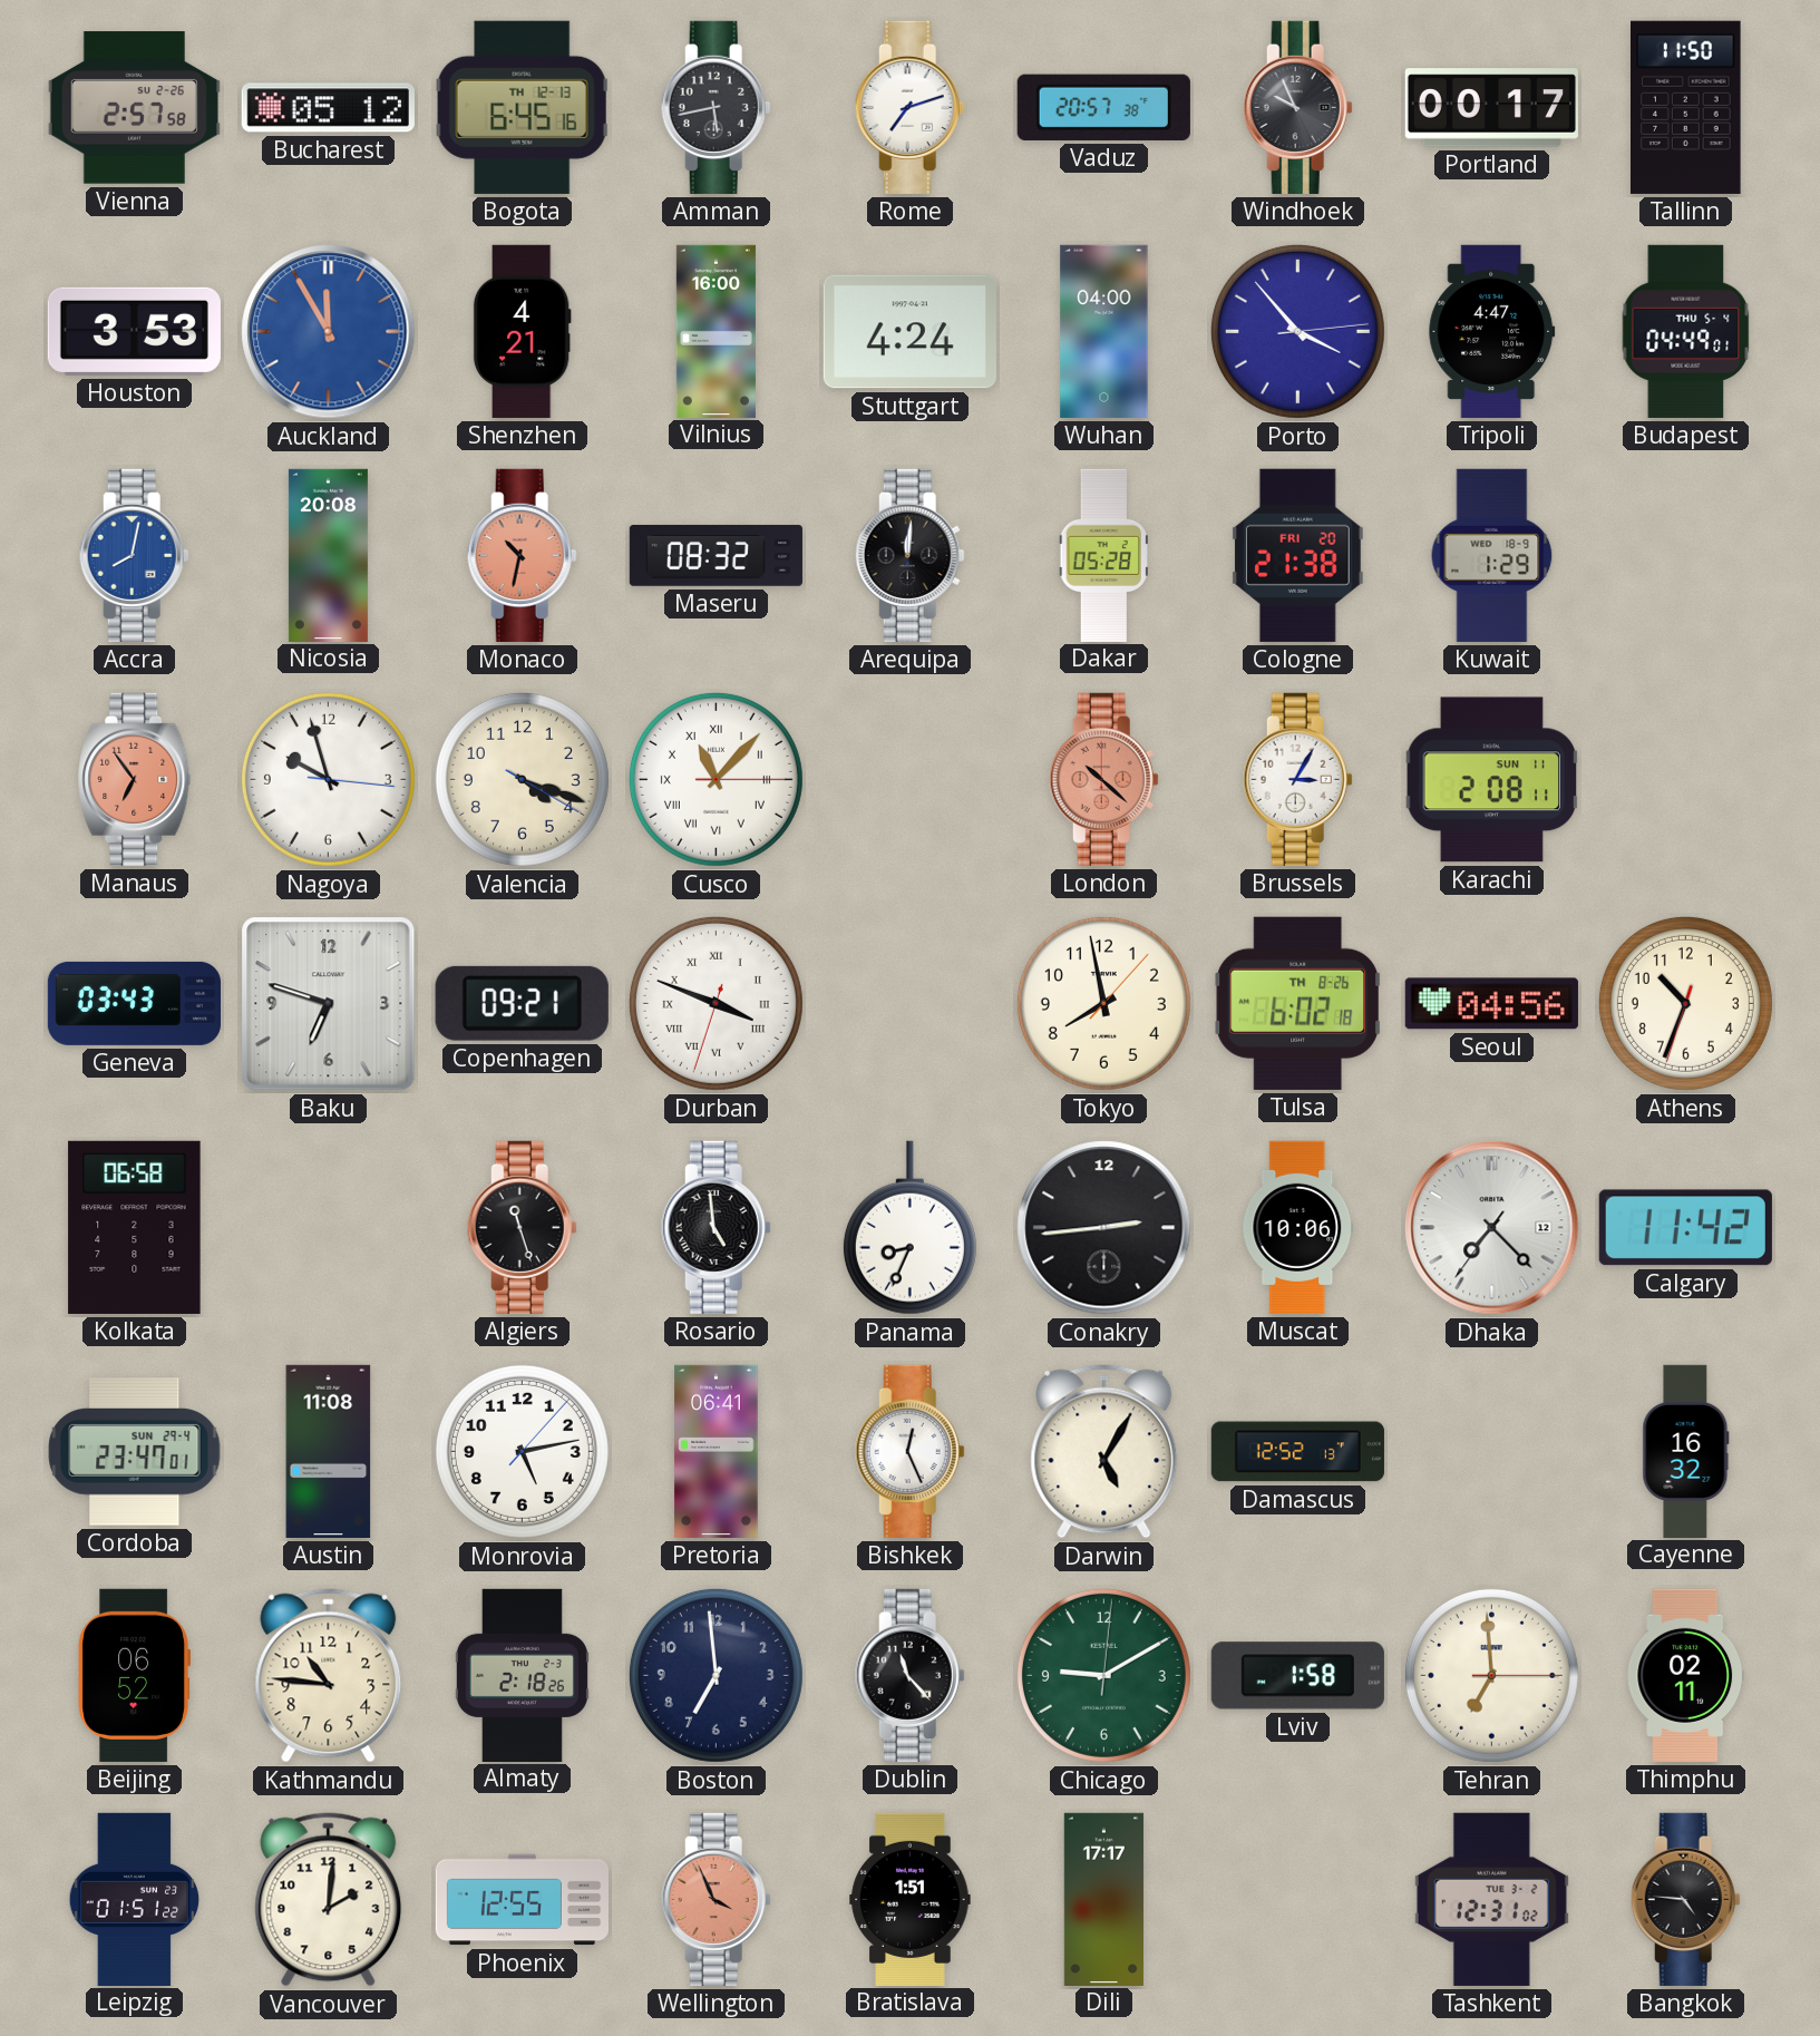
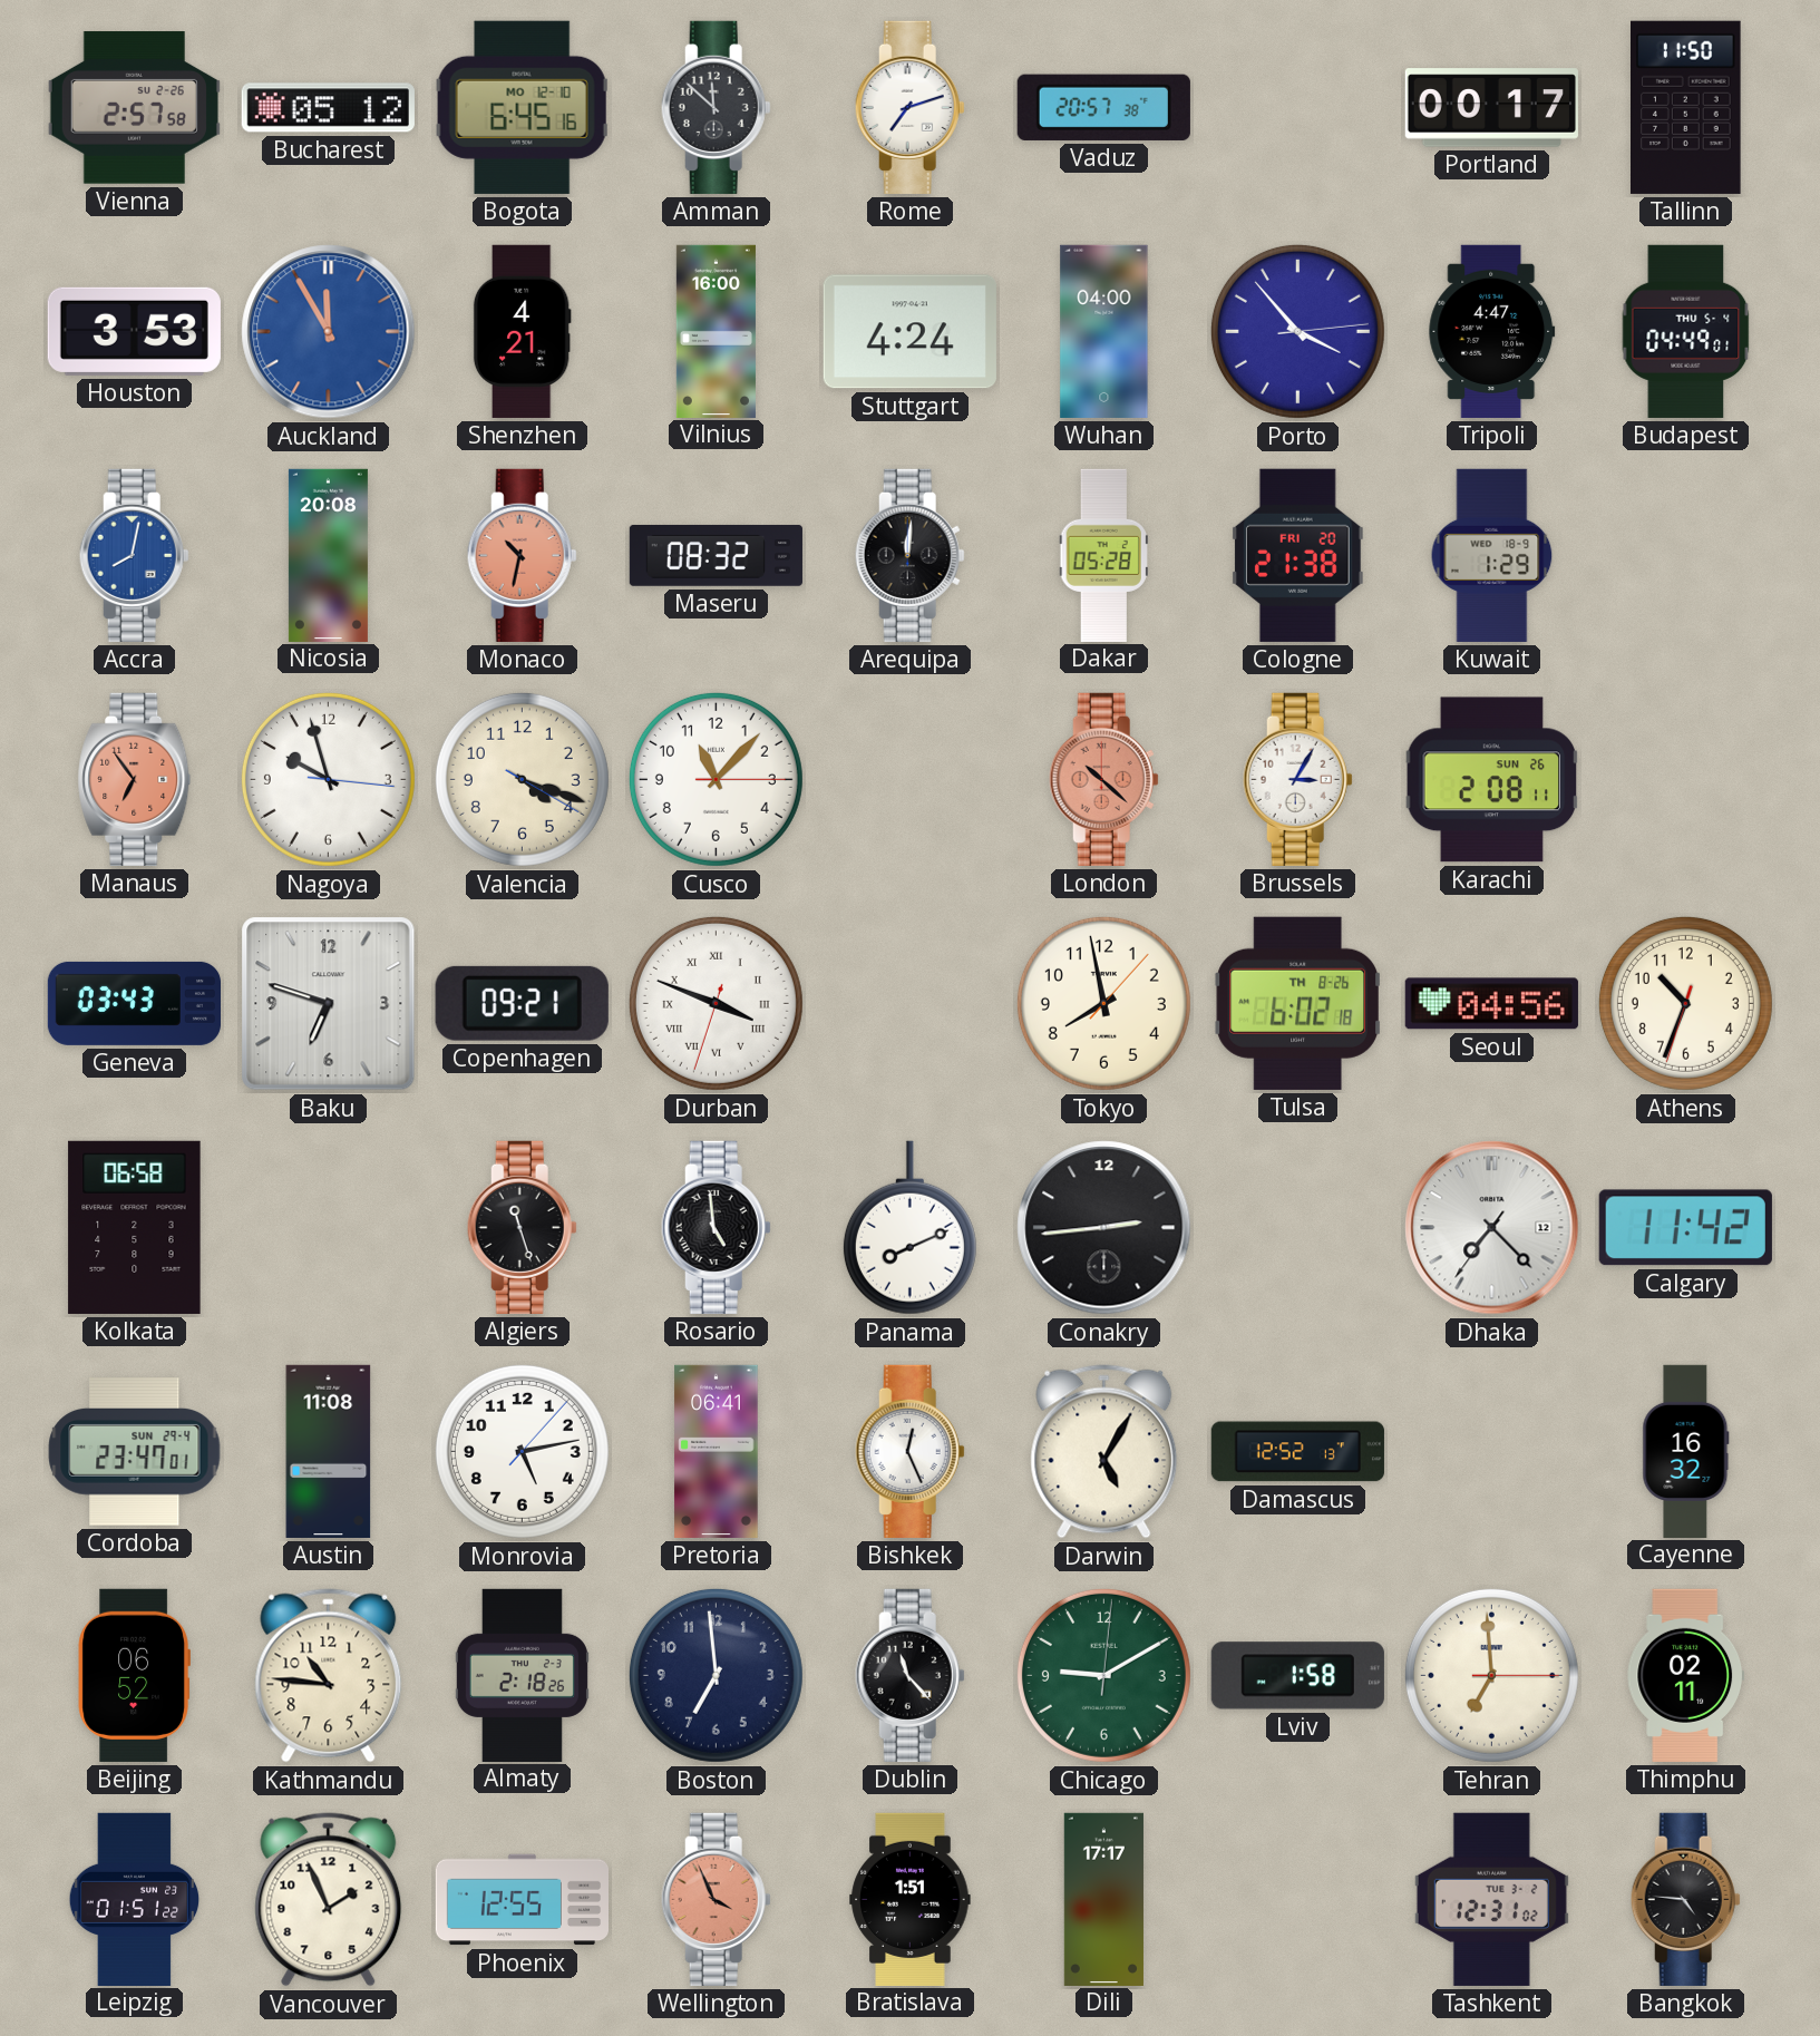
Bogota date: TH 12-13 -> MO 12-10
Amman: 5:43 -> 11:52
Windhoek: 9:56 -> none
Cusco numerals: Roman -> Arabic
Karachi date: SUN 11 -> SUN 26
Panama: 8:34 -> 8:11
Muscat: 10:06 -> none
Vancouver: 2:01 -> 1:56
